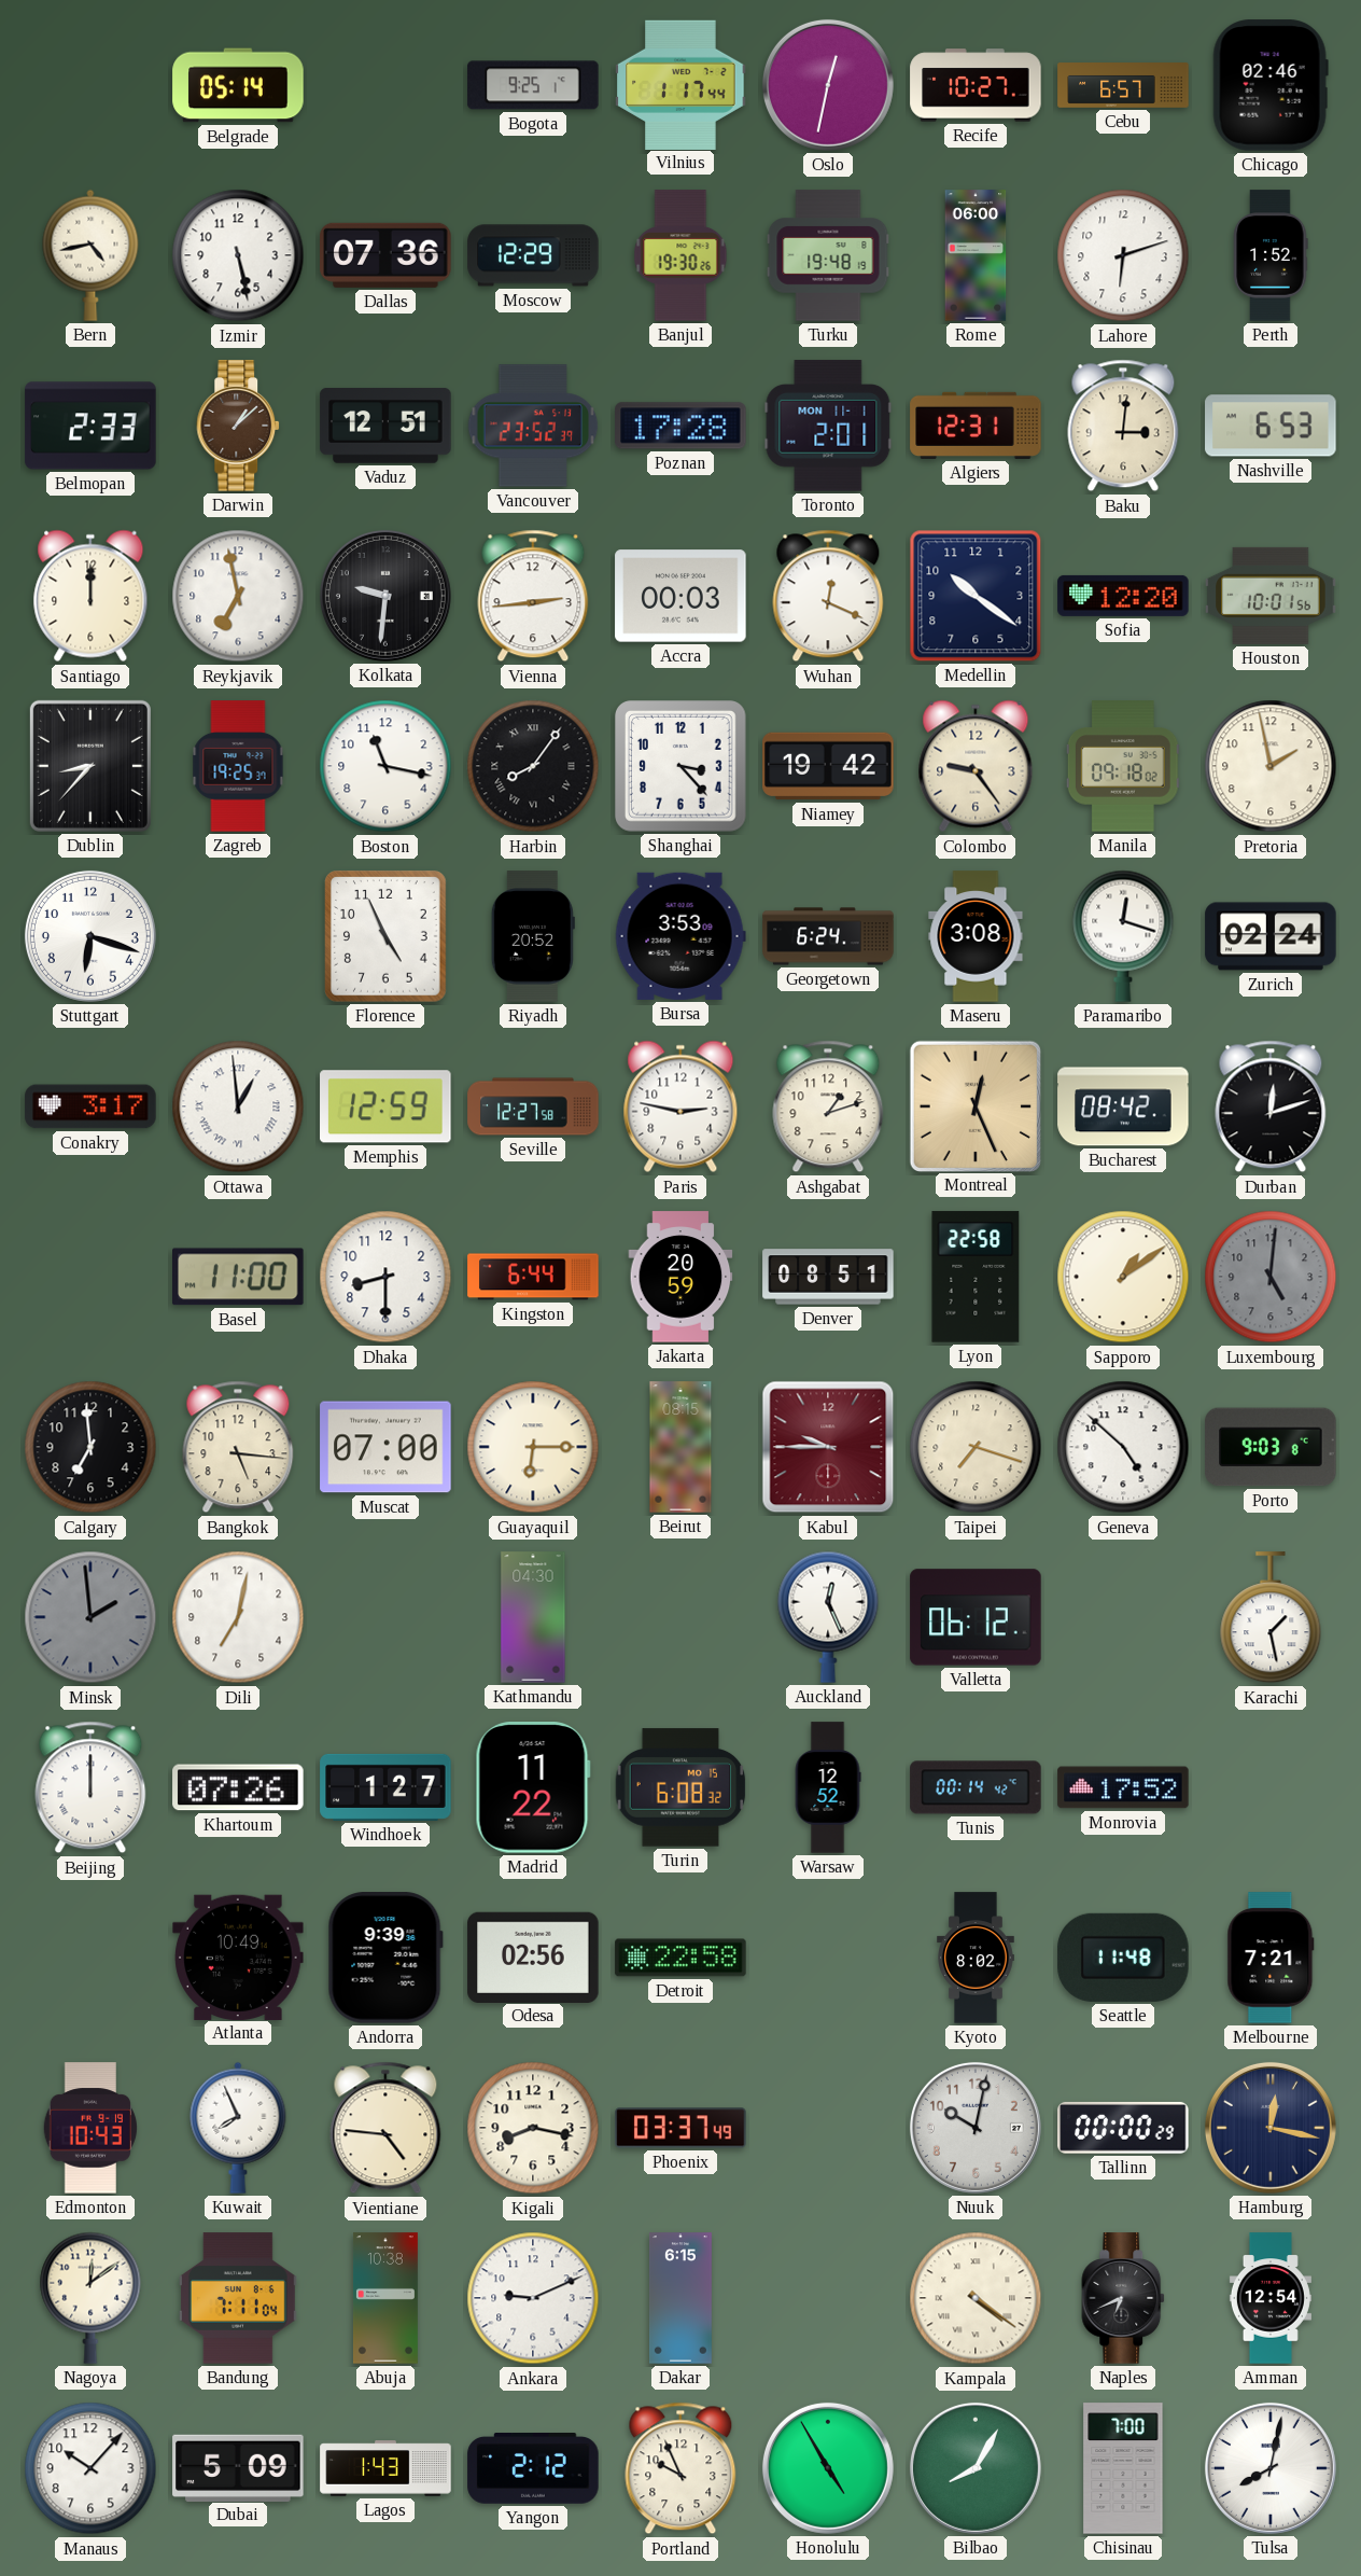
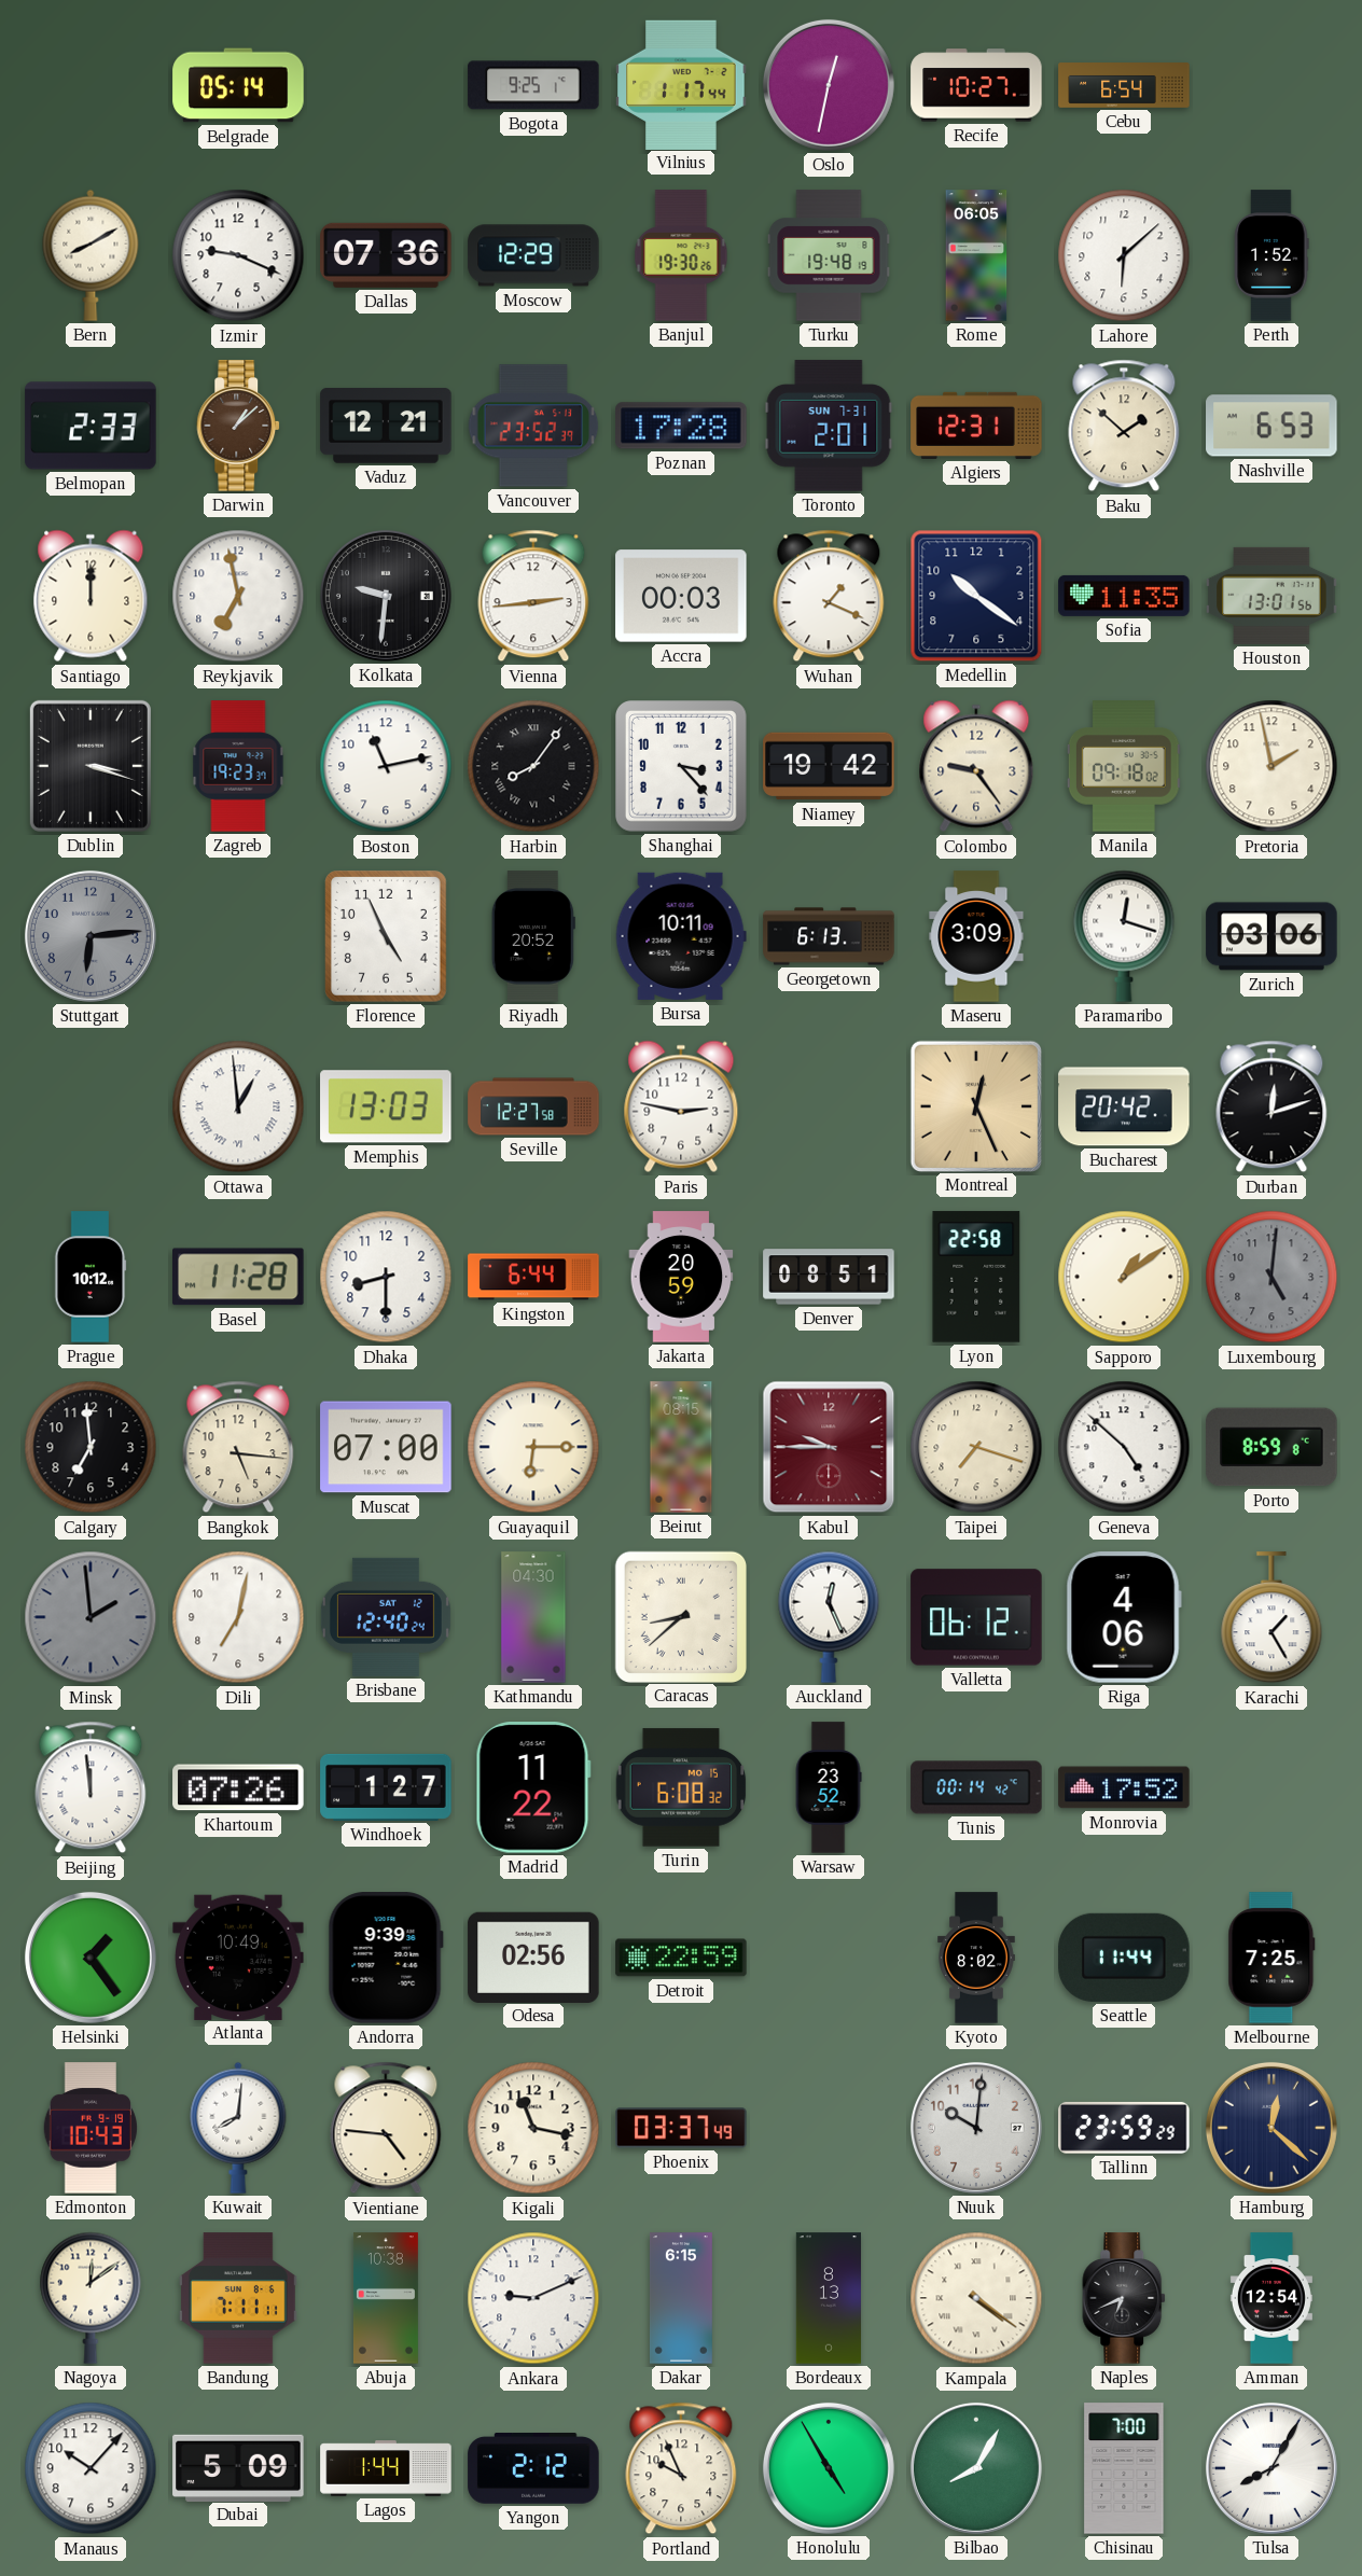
Cebu: 6:57 -> 6:54
Chicago: 02:46 -> none
Bern: 4:43 -> 8:10
Izmir: 5:28 -> 9:19
Rome: 06:00 -> 06:05
Lahore: 6:12 -> 6:08
Vaduz: 12:51 -> 12:21
Toronto date: MON 11-1 -> SUN 7-31
Baku: 3:01 -> 1:52
Wuhan: 12:19 -> 1:19
Sofia: 12:20 -> 11:35
Houston: 10:01 -> 13:01
Dublin: 8:37 -> 3:18
Zagreb: 19:25 -> 19:23
Boston: 11:17 -> 11:13
Stuttgart: 6:18 -> 6:14
Stuttgart dial: white -> grey
Bursa: 3:53 -> 10:11
Georgetown: 6:24 -> 6:13
Maseru: 3:08 -> 3:09
Zurich: 02:24 -> 03:06
Conakry: 3:17 -> none
Memphis: 12:59 -> 13:03
Ashgabat: 1:12 -> none
Bucharest: 08:42 -> 20:42
Prague: none -> 10:12
Basel: 11:00 -> 11:28
Porto: 9:03 -> 8:59
Brisbane: none -> 12:40
Caracas: none -> 8:38
Riga: none -> 4:06
Karachi: 1:28 -> 1:25
Beijing: 12:00 -> 11:59
Warsaw: 12:52 -> 23:52
Helsinki: none -> 1:24
Detroit: 22:58 -> 22:59
Seattle: 11:48 -> 11:44
Melbourne: 7:21 -> 7:25
Kuwait: 7:56 -> 8:01
Kigali: 8:17 -> 11:17
Nuuk: 10:02 -> 10:01
Tallinn: 00:00 -> 23:59
Hamburg: 12:17 -> 12:22
Bandung: 7:11:04 -> 7:11:11
Bordeaux: none -> 8:13
Lagos: 1:43 -> 1:44
Tulsa: 8:02 -> 8:05
